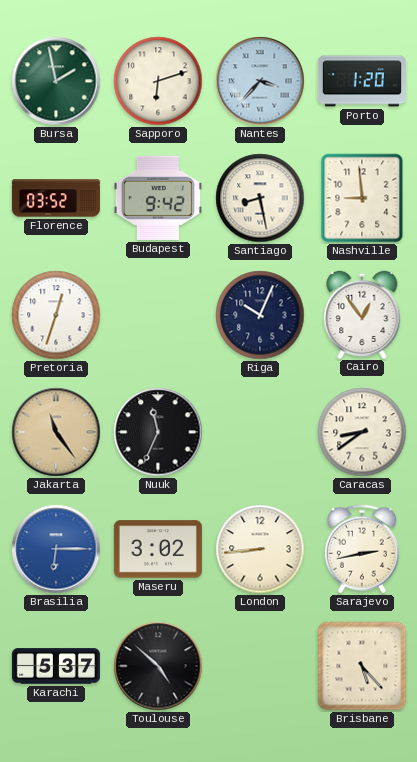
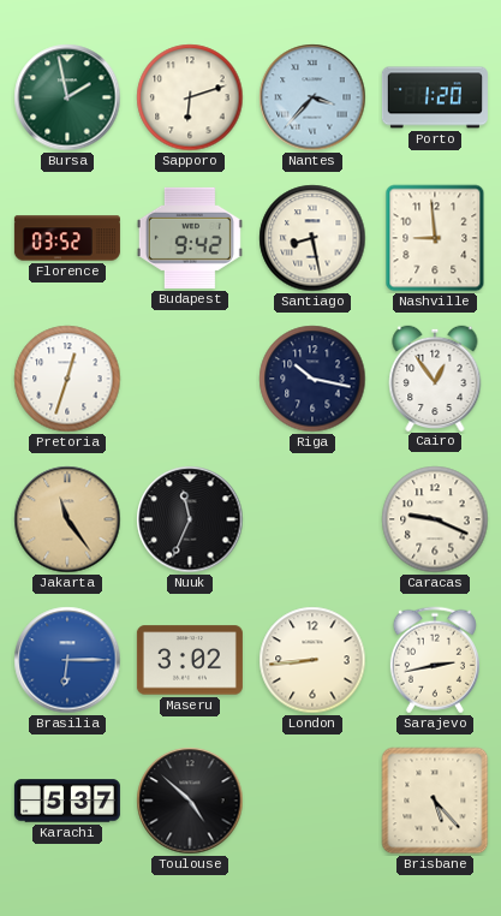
Riga: 10:04 -> 10:17
Caracas: 8:39 -> 9:19
